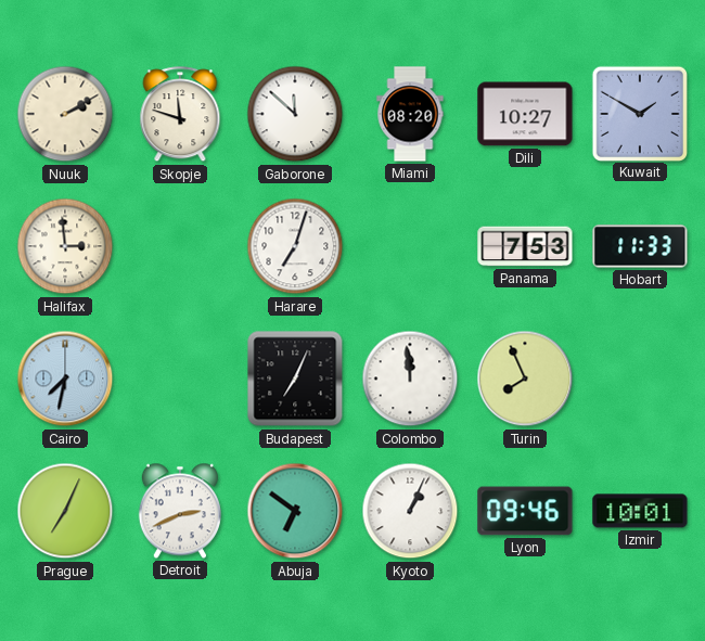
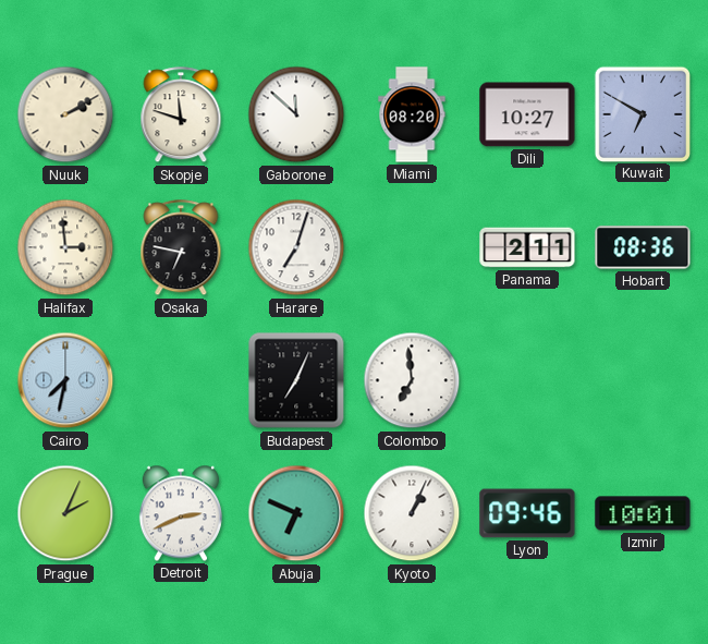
Kuwait: 1:50 -> 6:50
Osaka: none -> 6:47
Panama: 7:53 -> 2:11
Hobart: 11:33 -> 08:36
Colombo: 11:59 -> 6:59
Turin: 7:56 -> none
Prague: 7:04 -> 2:04
Abuja: 6:51 -> 6:49
